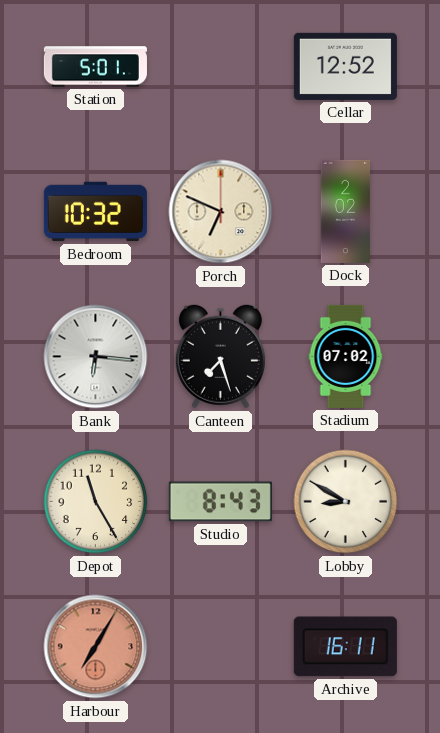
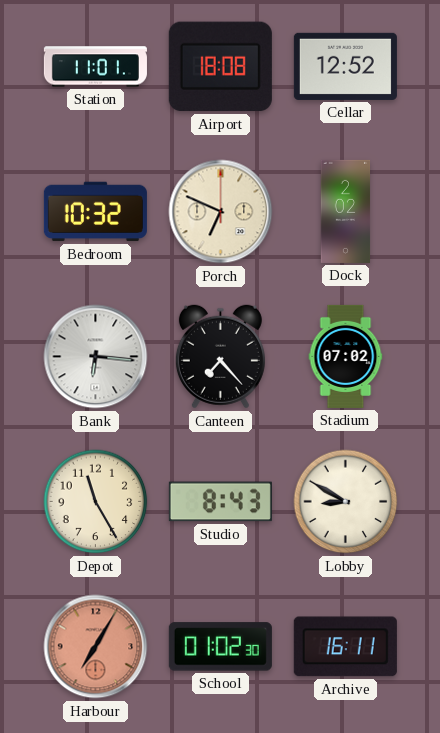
Station: 5:01 -> 11:01
Airport: none -> 18:08
Canteen: 7:27 -> 7:23
School: none -> 01:02
